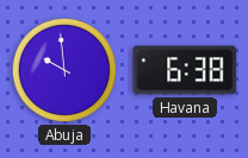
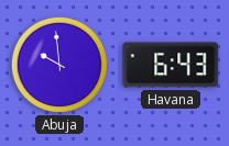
Havana: 6:38 -> 6:43
